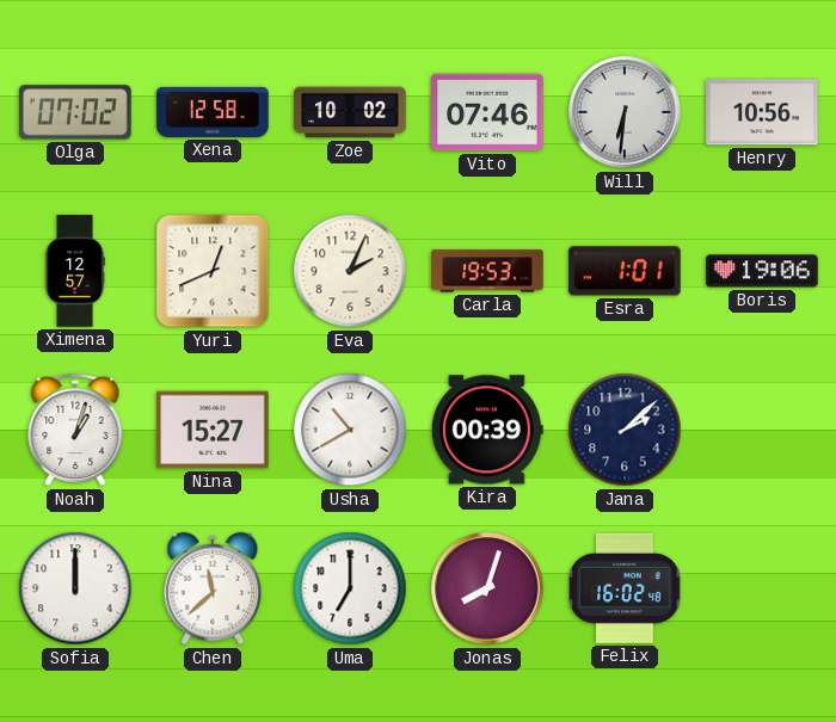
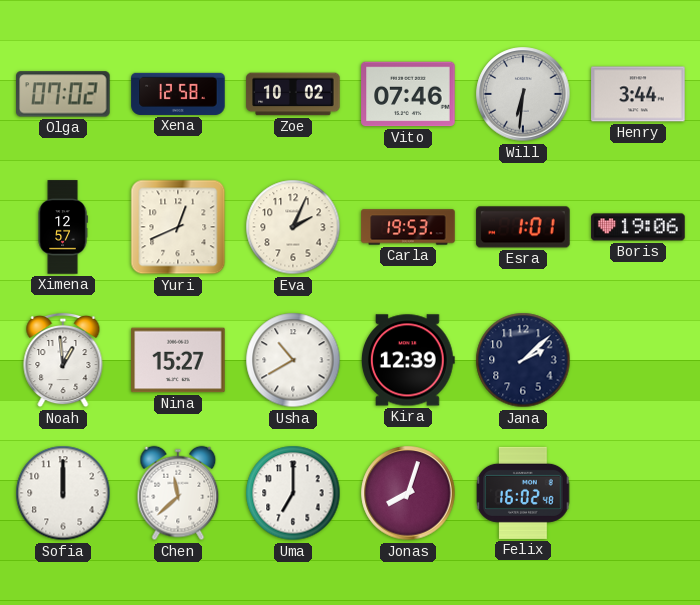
Henry: 10:56 -> 3:44
Noah: 1:03 -> 12:59
Kira: 00:39 -> 12:39
